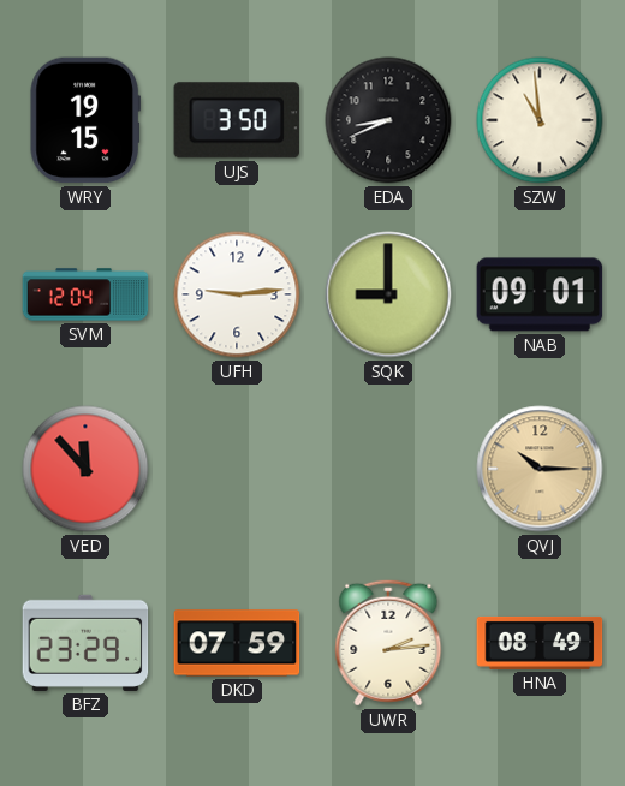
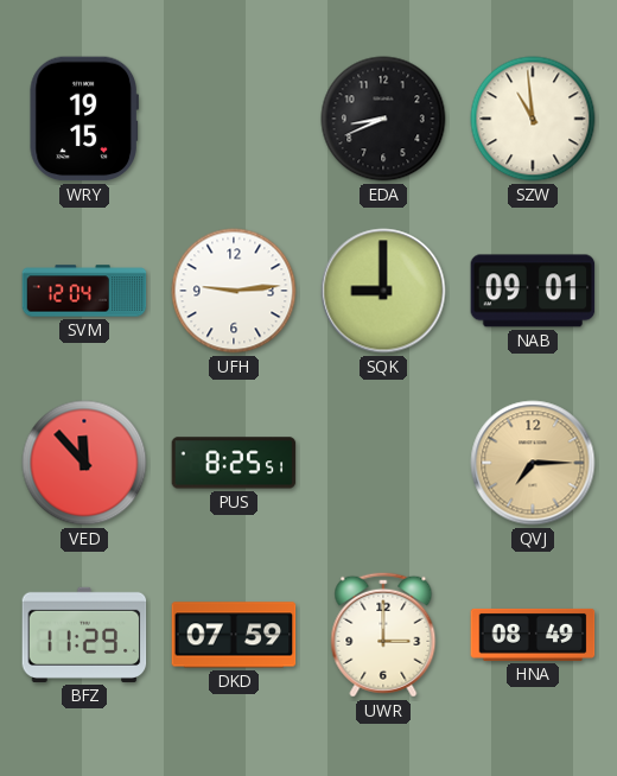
UJS: 3:50 -> none
PUS: none -> 8:25
QVJ: 10:15 -> 7:15
BFZ: 23:29 -> 11:29
UWR: 2:14 -> 3:00
